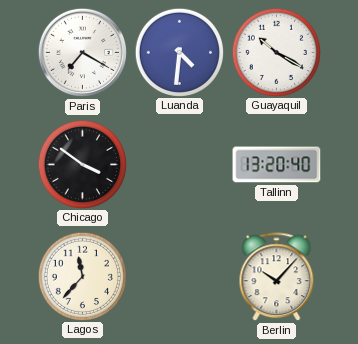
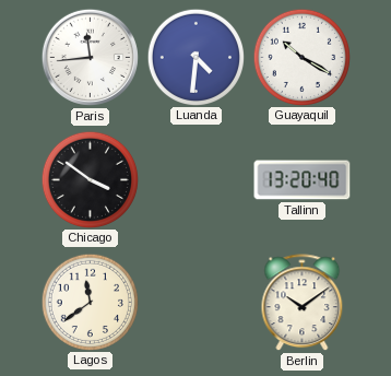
Paris: 7:20 -> 11:44
Lagos: 11:37 -> 11:39
Berlin: 10:07 -> 10:09
